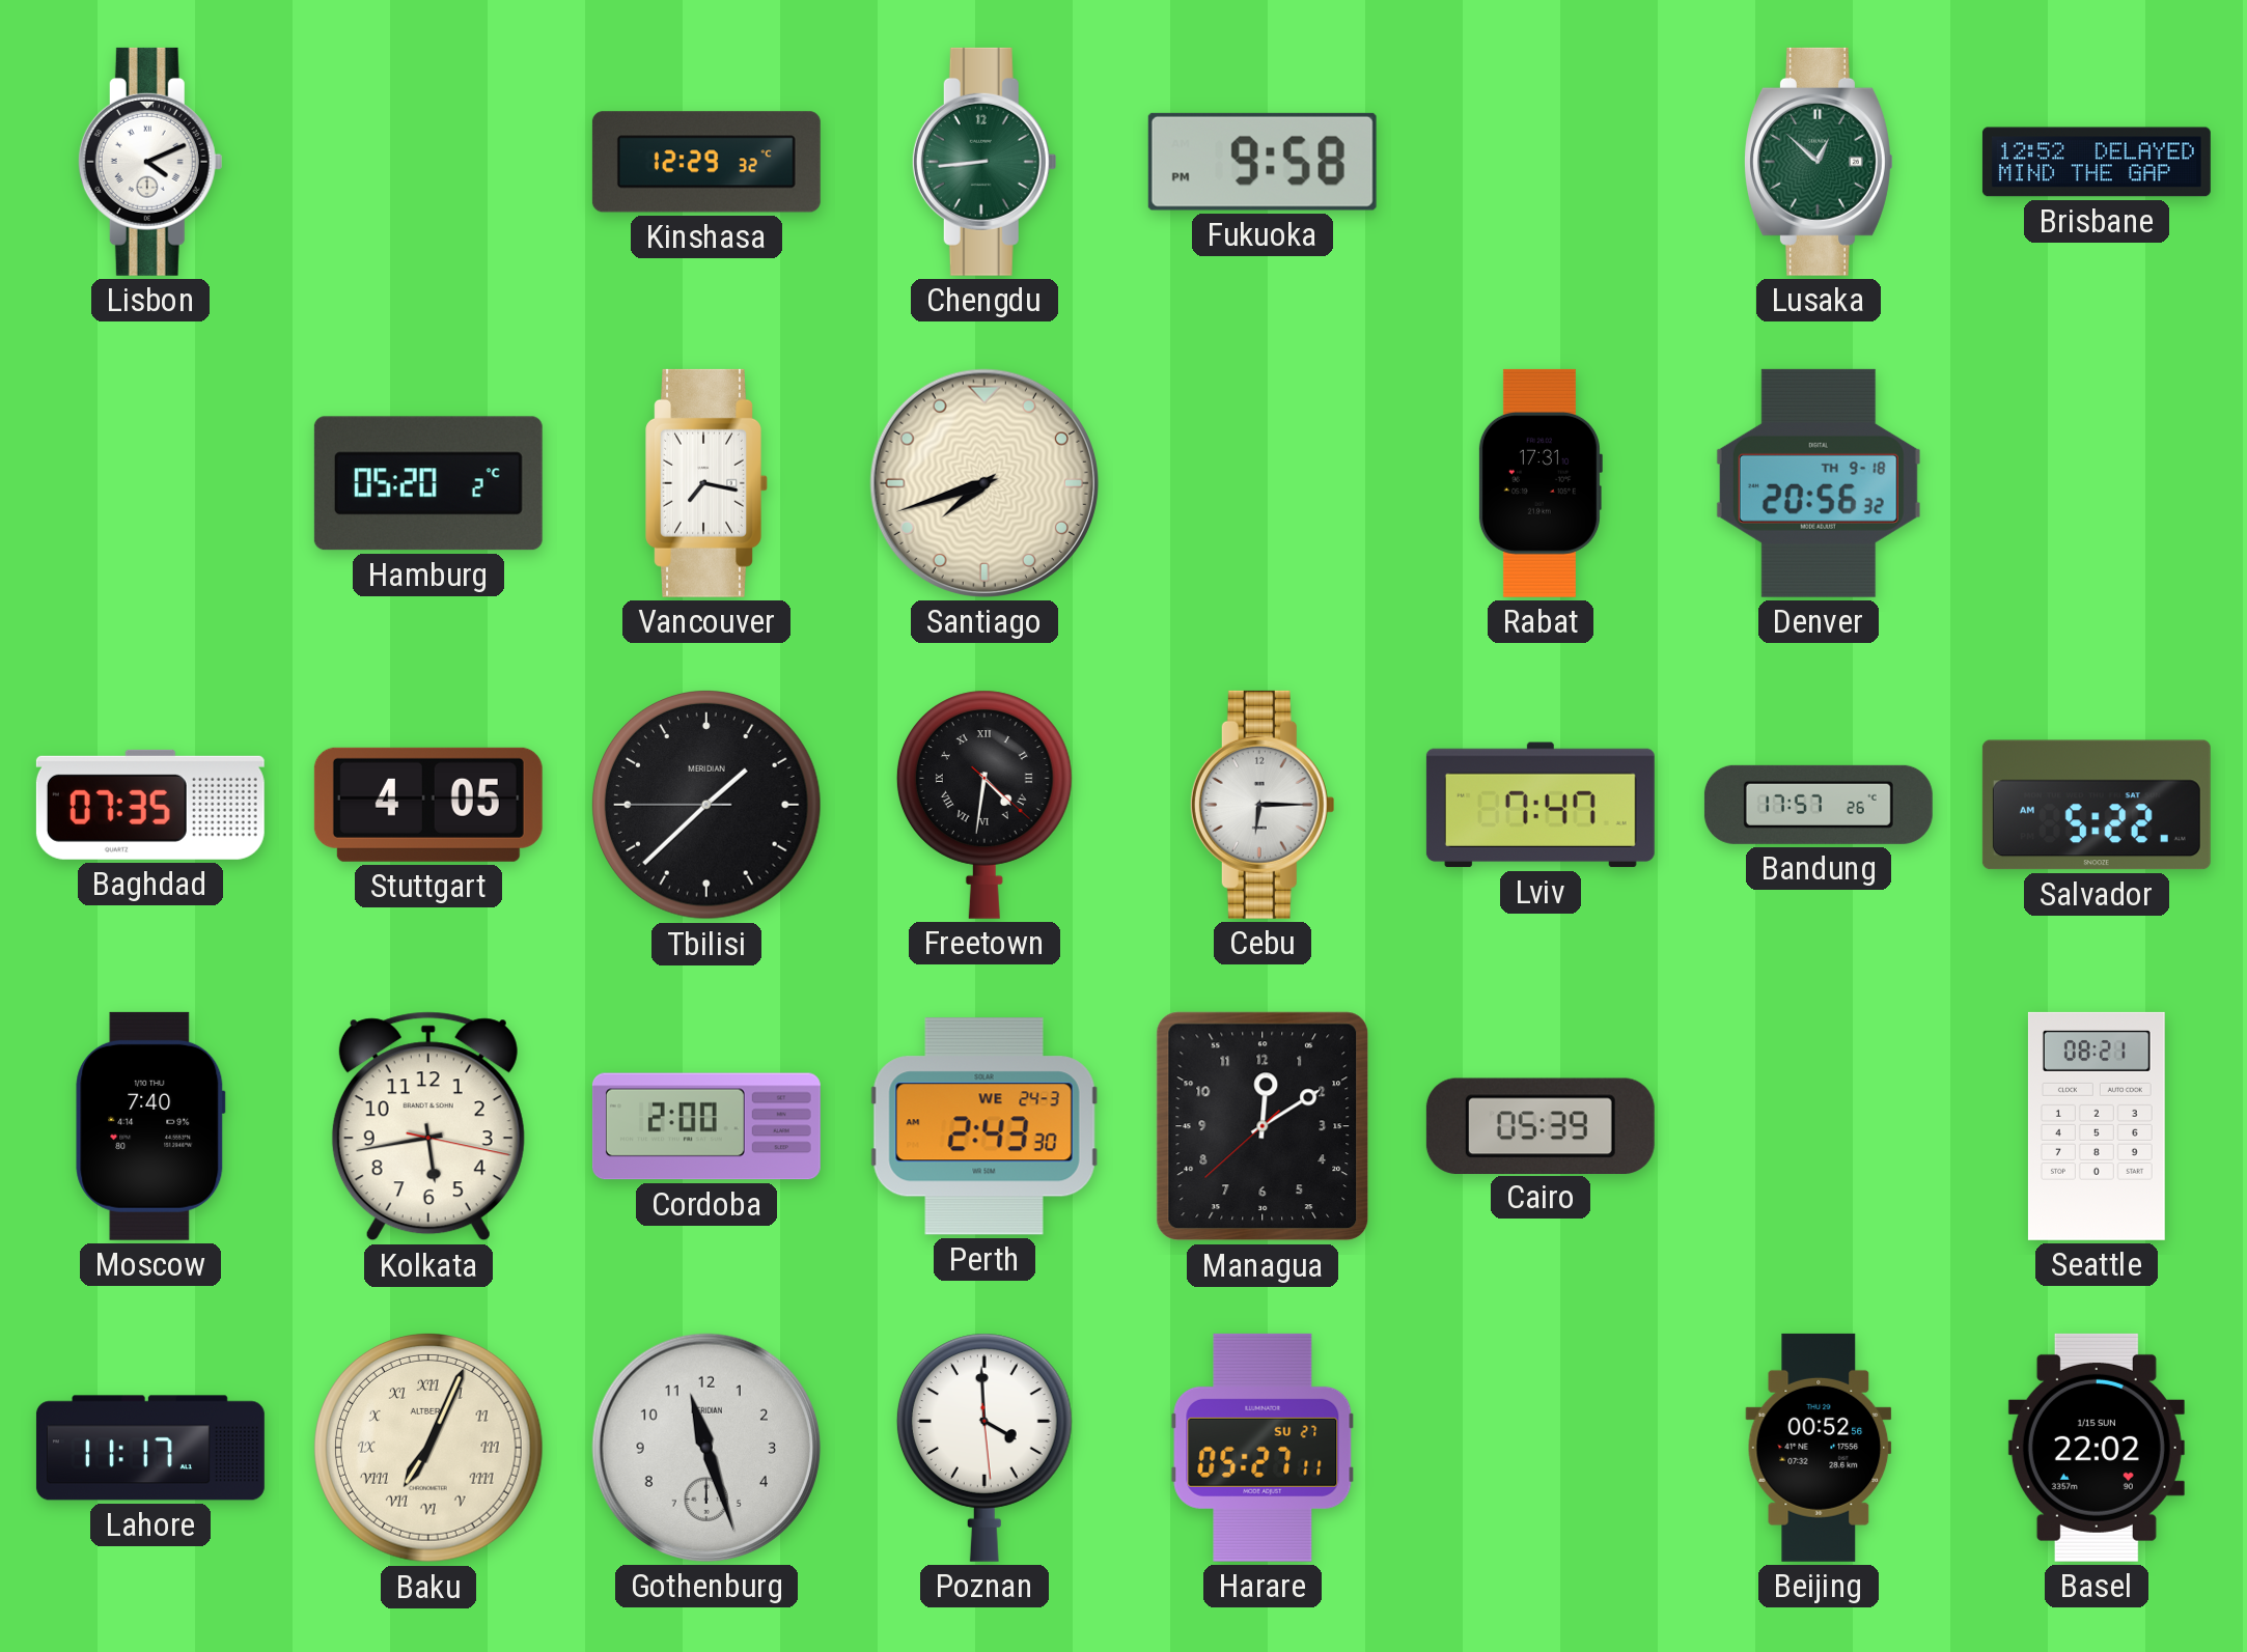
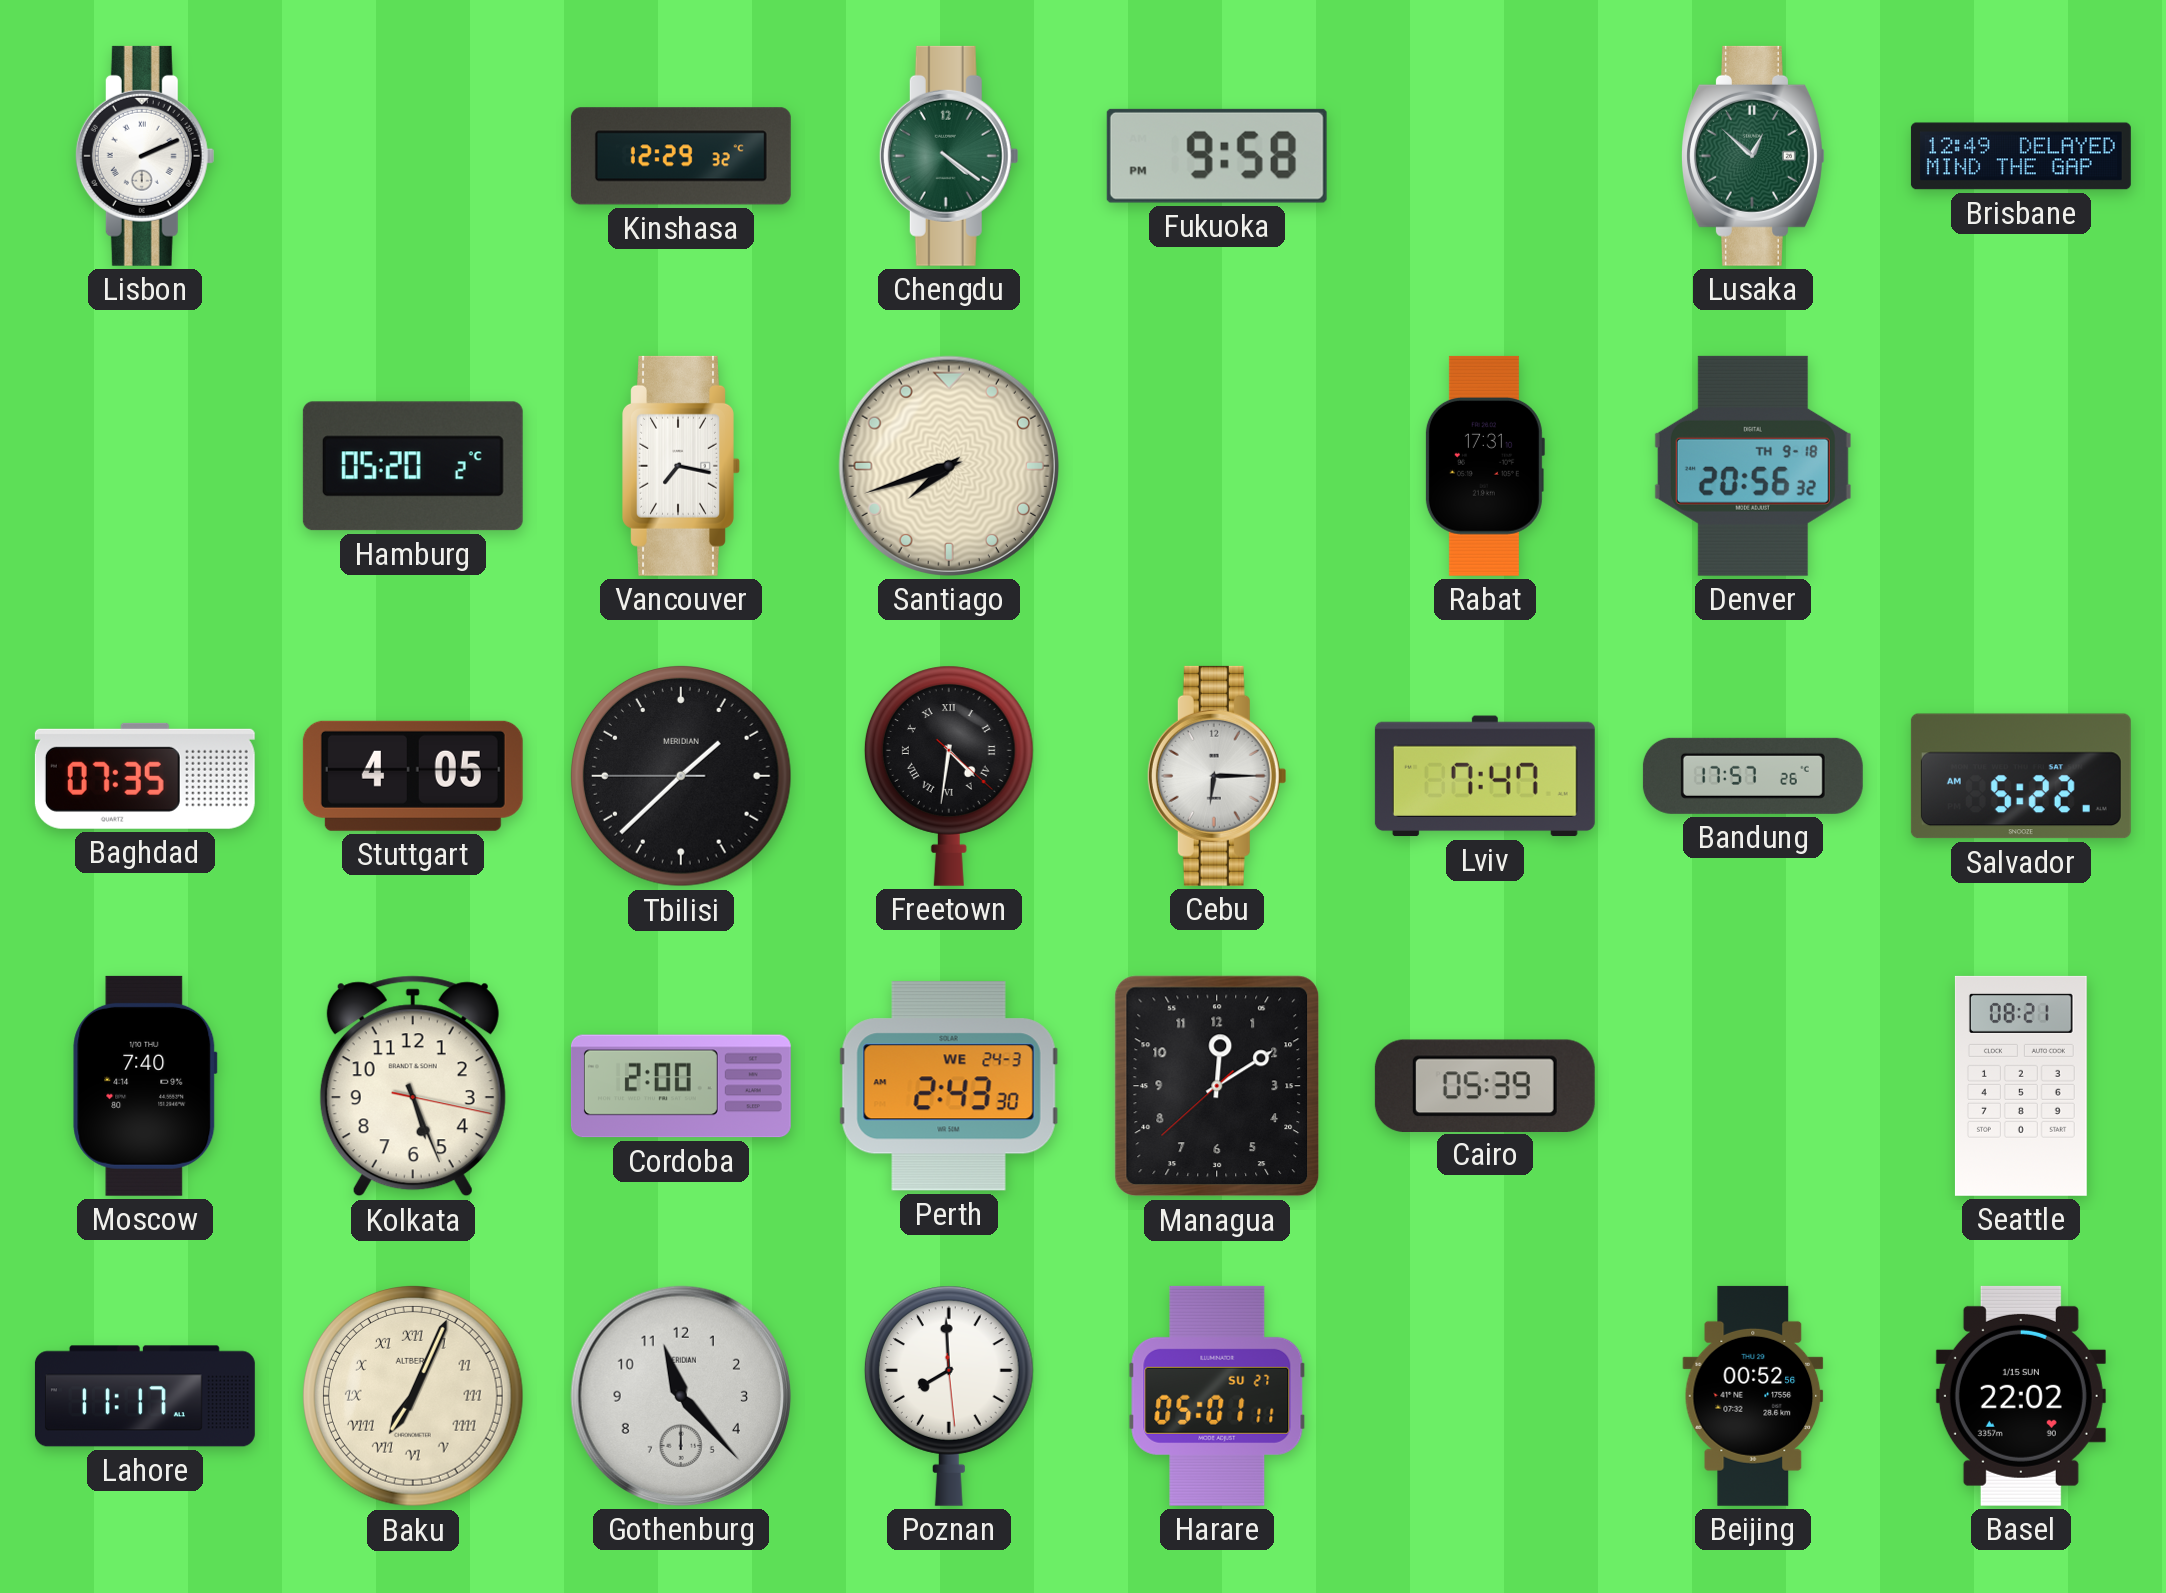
Lisbon: 4:11 -> 2:11
Chengdu: 8:44 -> 4:21
Brisbane: 12:52 -> 12:49
Kolkata: 5:43 -> 5:26
Gothenburg: 11:27 -> 11:23
Poznan: 3:59 -> 7:59
Harare: 05:27 -> 05:01
